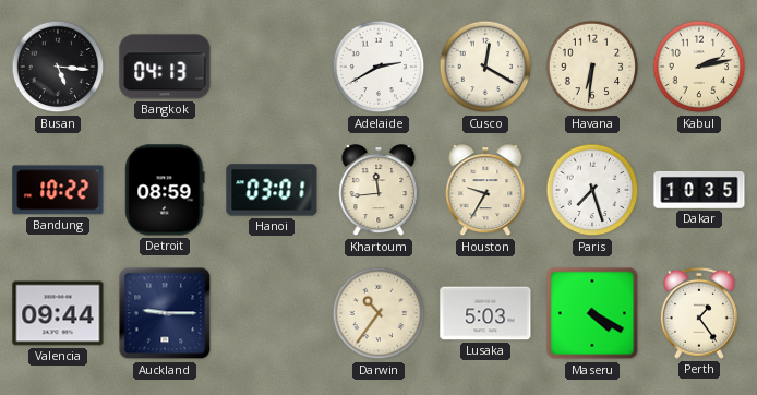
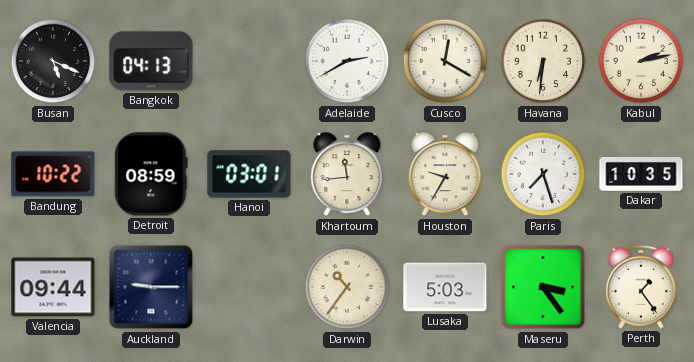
Busan: 5:16 -> 5:19
Maseru: 4:20 -> 3:24
